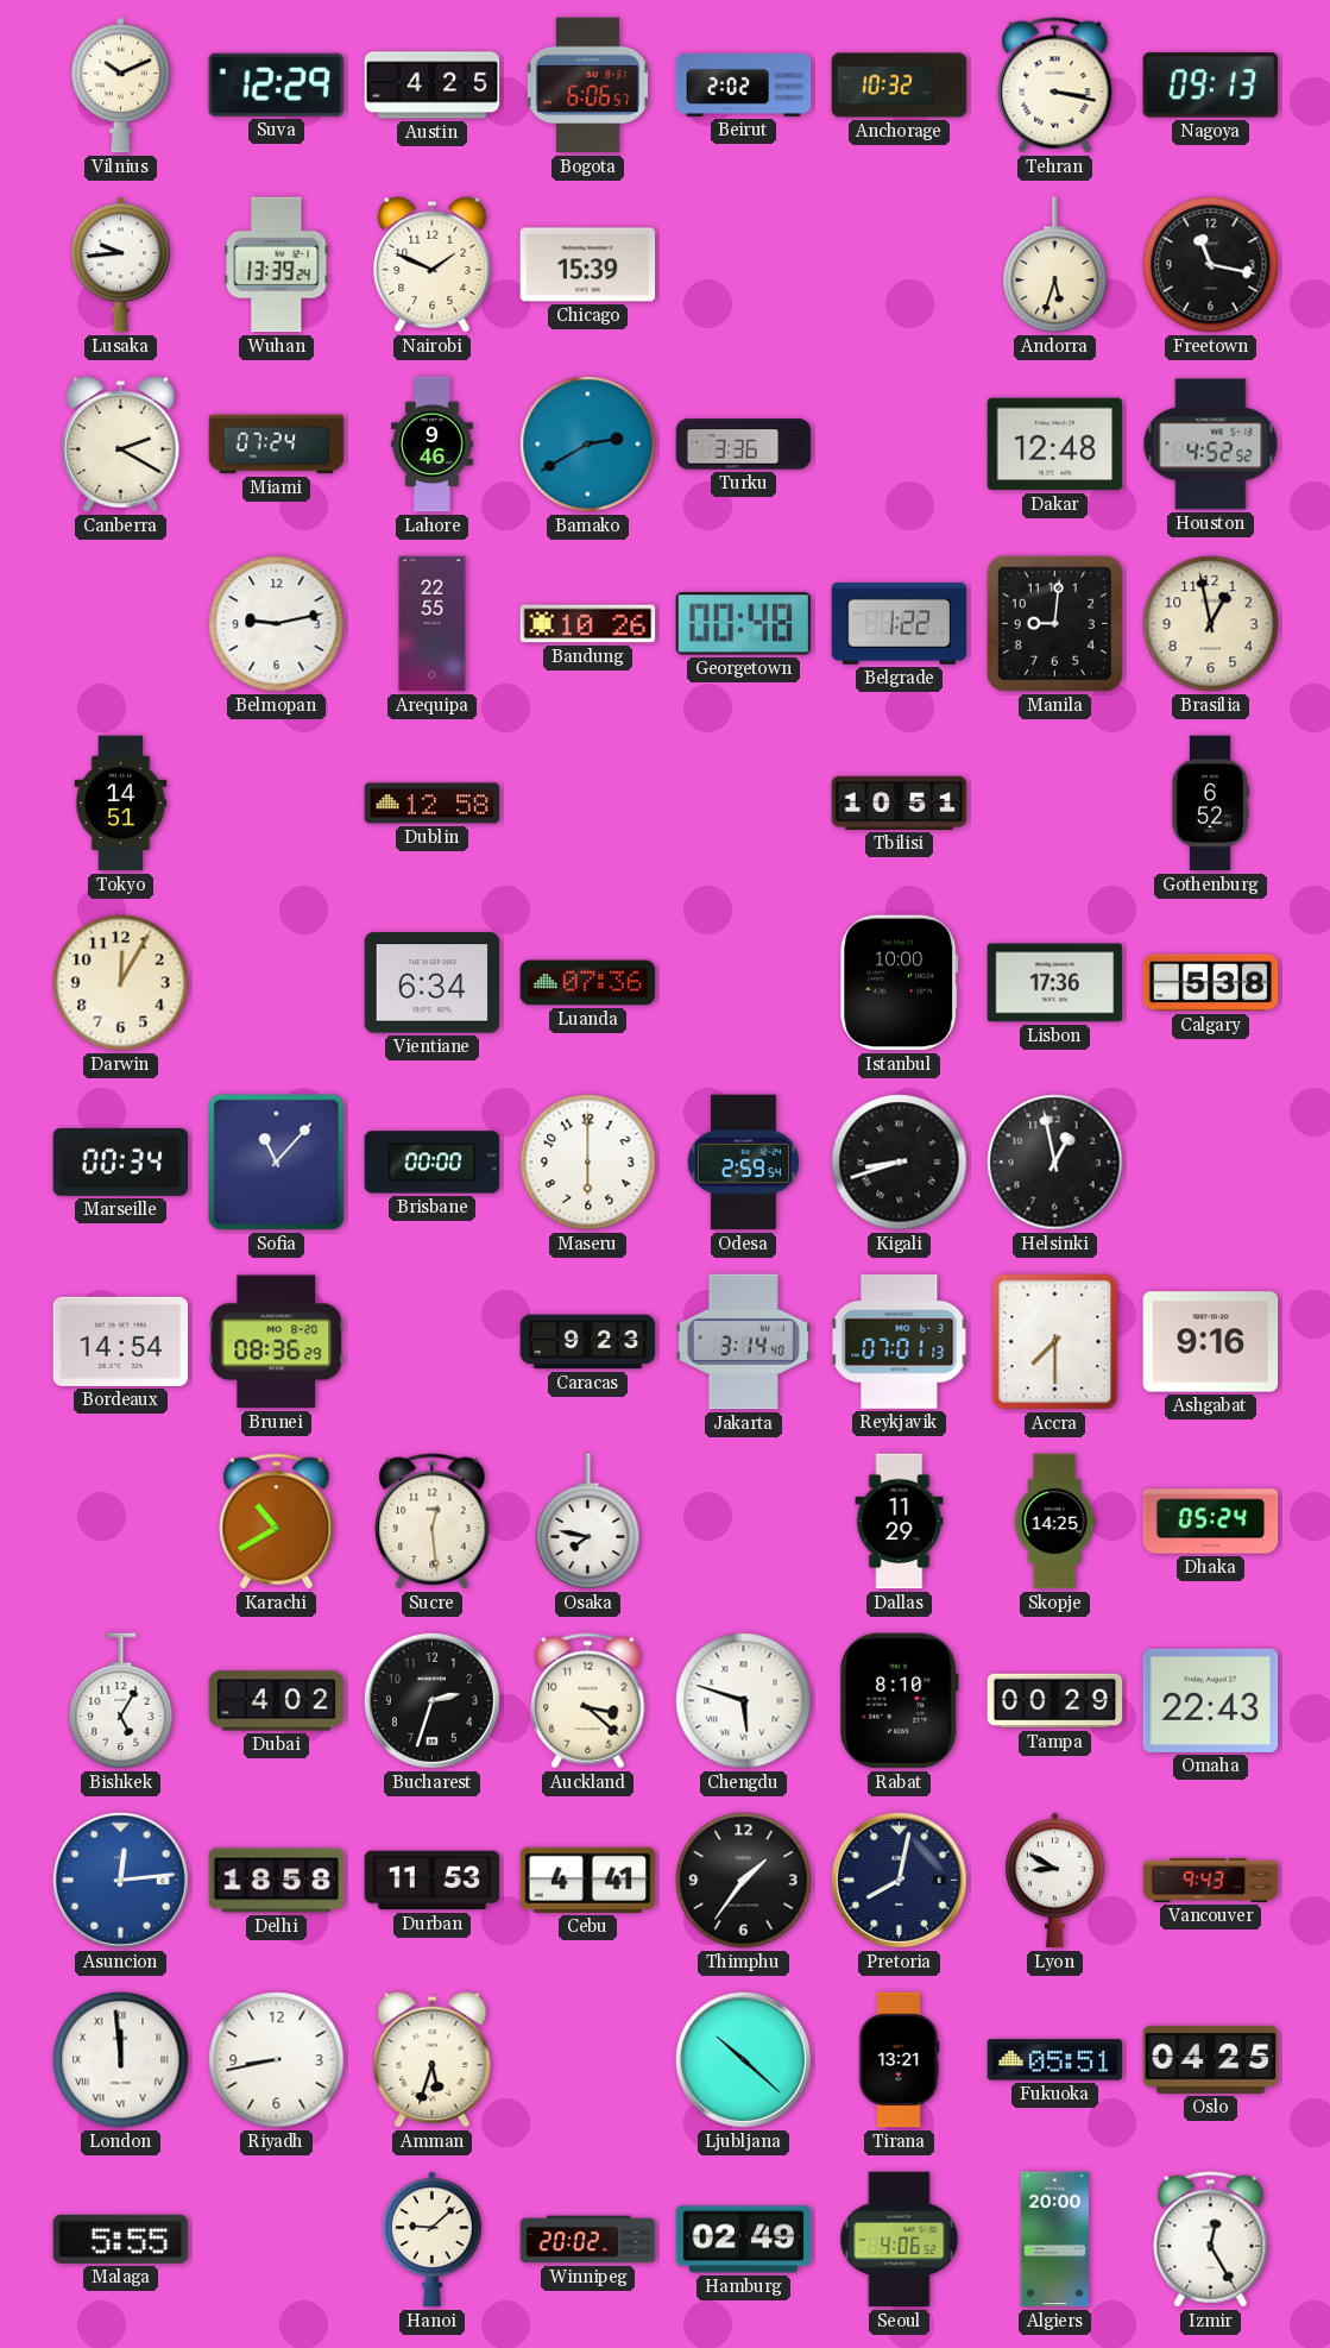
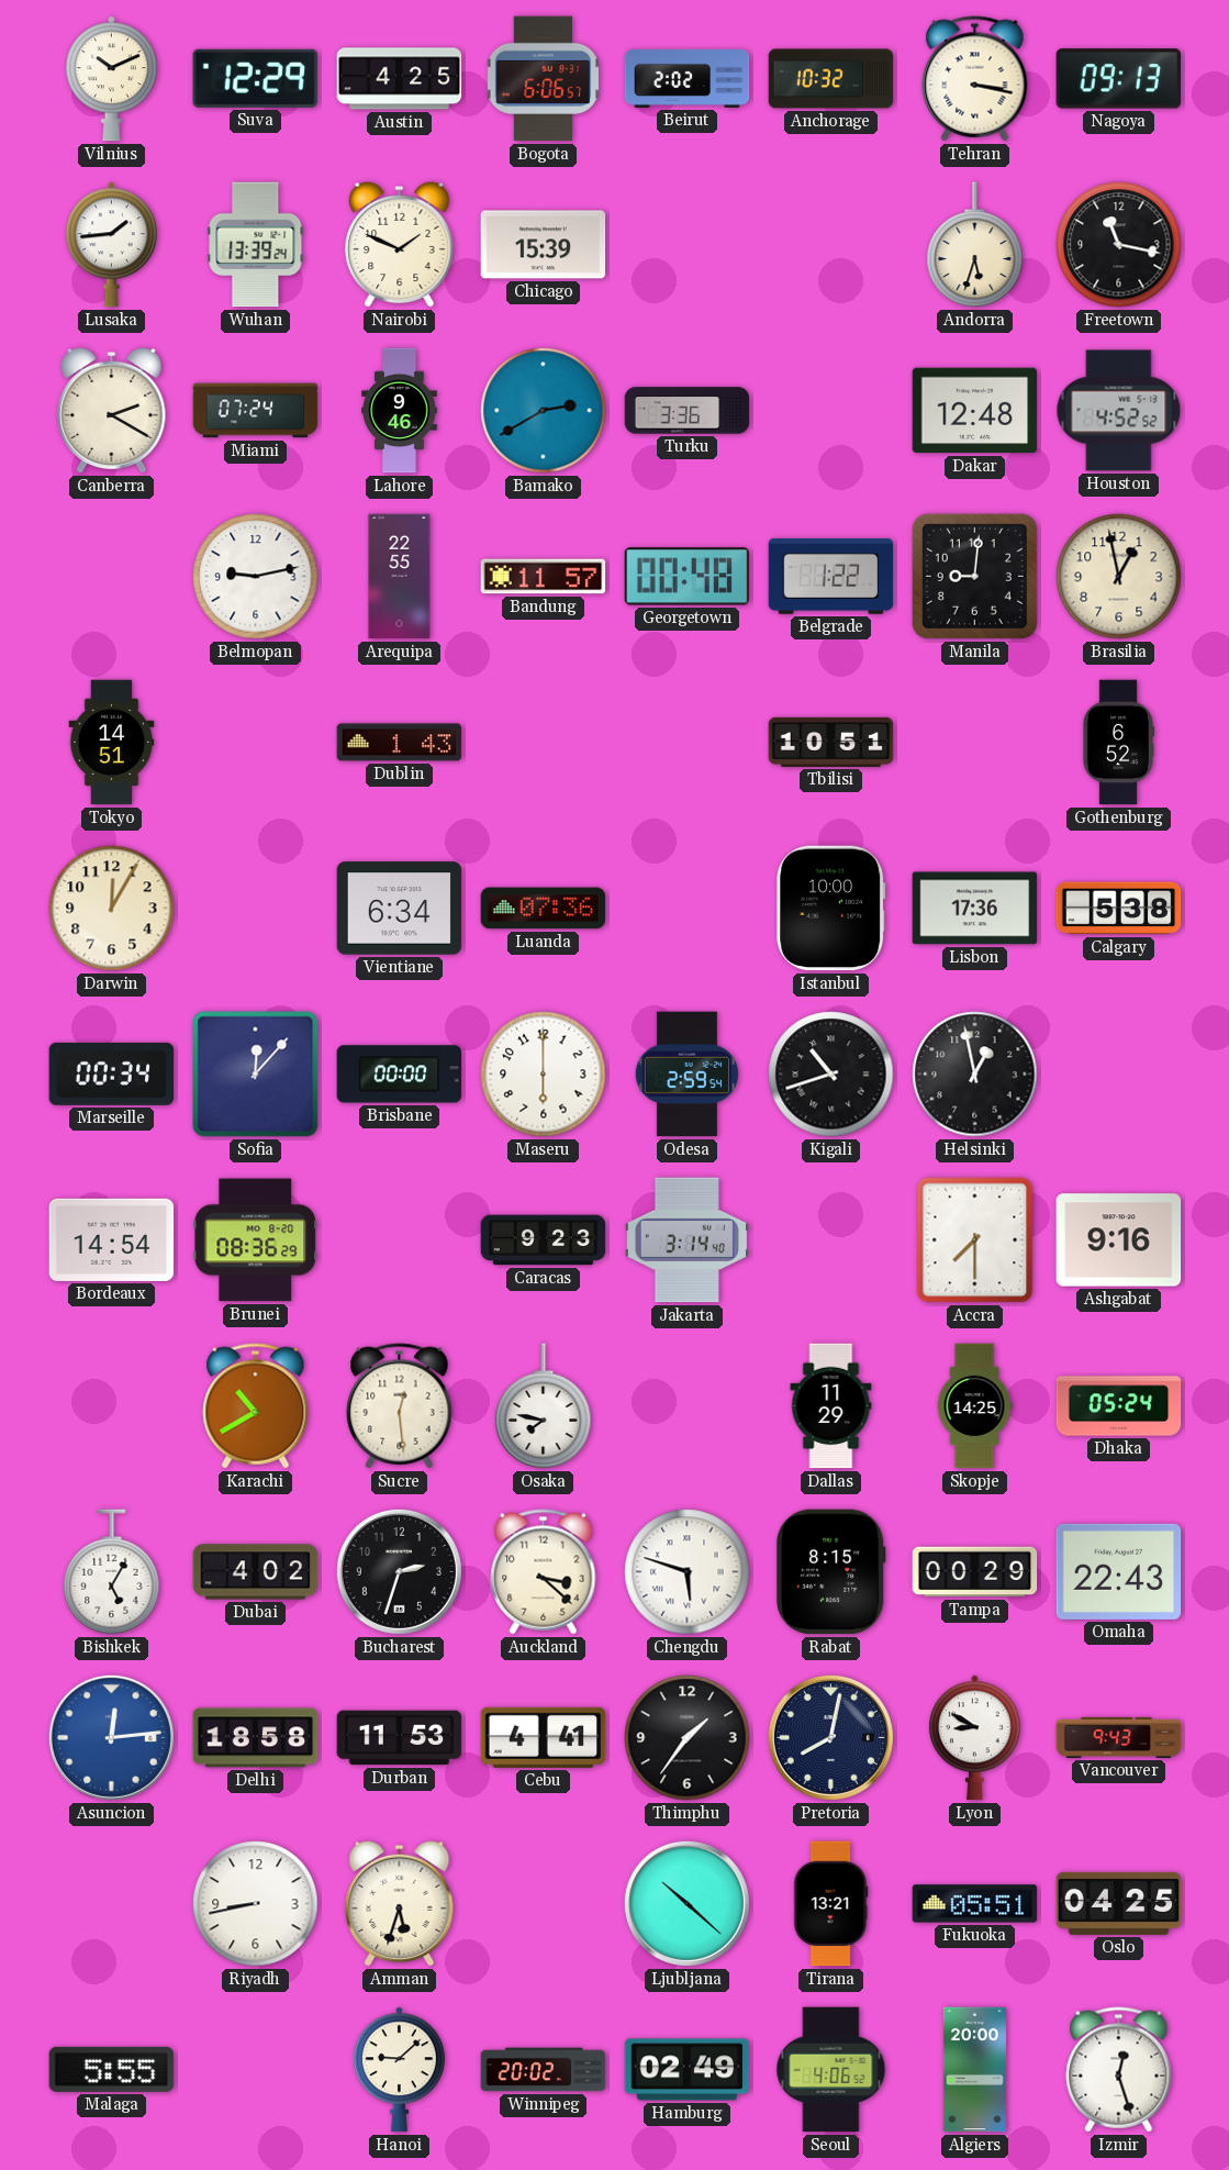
Lusaka: 9:44 -> 1:44
Bandung: 10:26 -> 11:57
Dublin: 12:58 -> 1:43
Sofia: 11:07 -> 12:07
Kigali: 8:42 -> 10:42
Reykjavik: 07:01 -> none
Rabat: 8:10 -> 8:15
London: 11:59 -> none
Izmir: 12:25 -> 12:27
